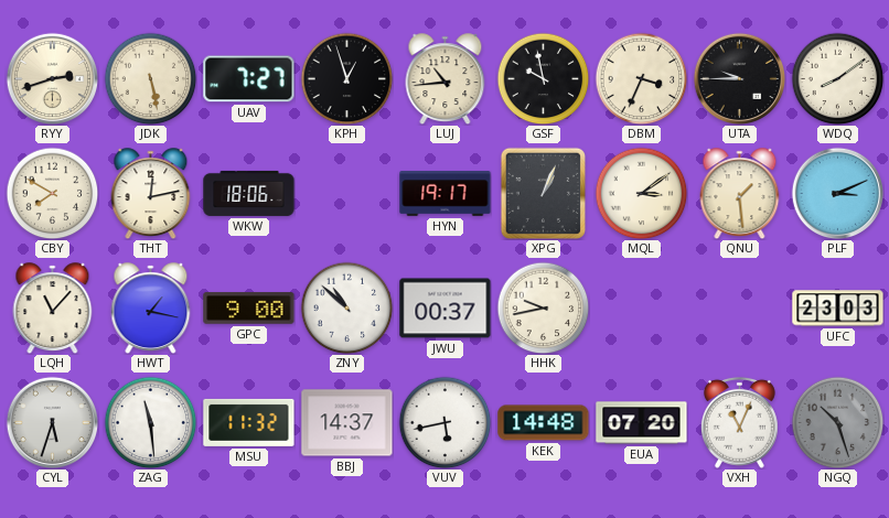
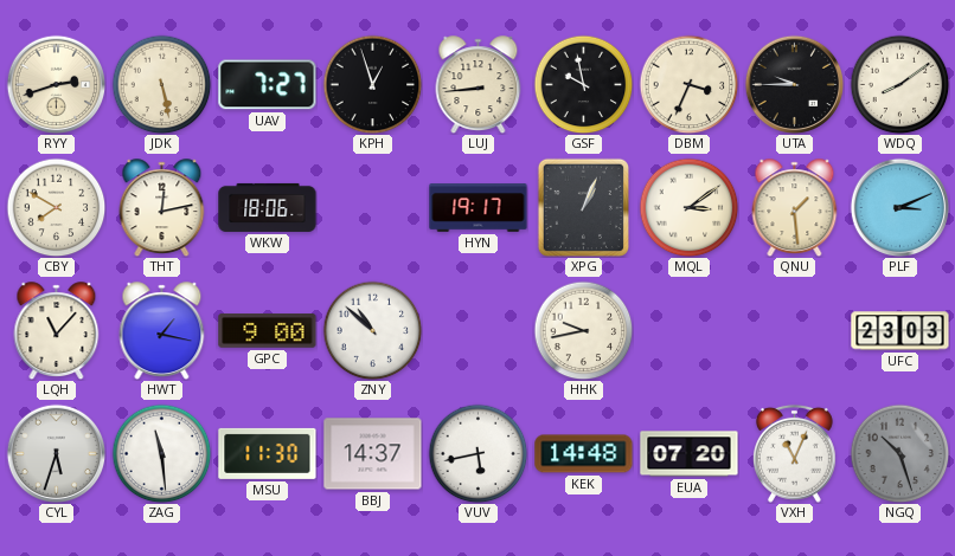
LUJ: 10:44 -> 8:44
JWU: 00:37 -> none
MSU: 11:32 -> 11:30
